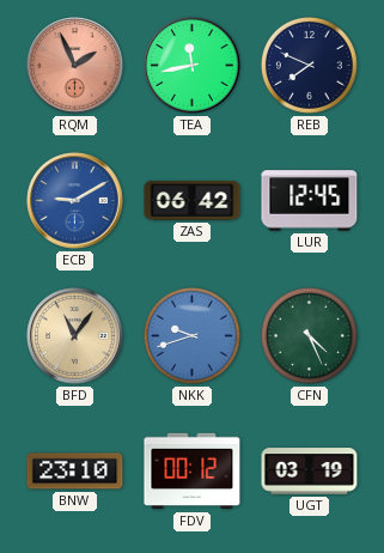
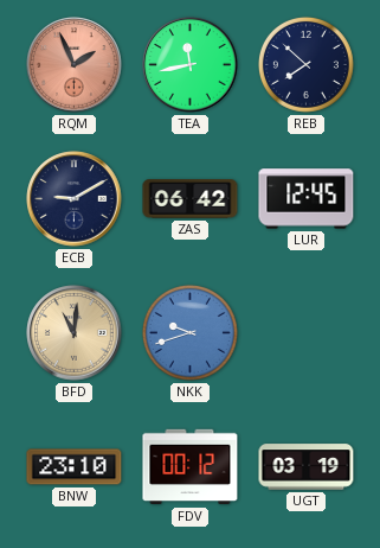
REB: 7:49 -> 7:52
ECB dial: blue -> navy
BFD: 11:06 -> 11:01
CFN: 4:26 -> none
